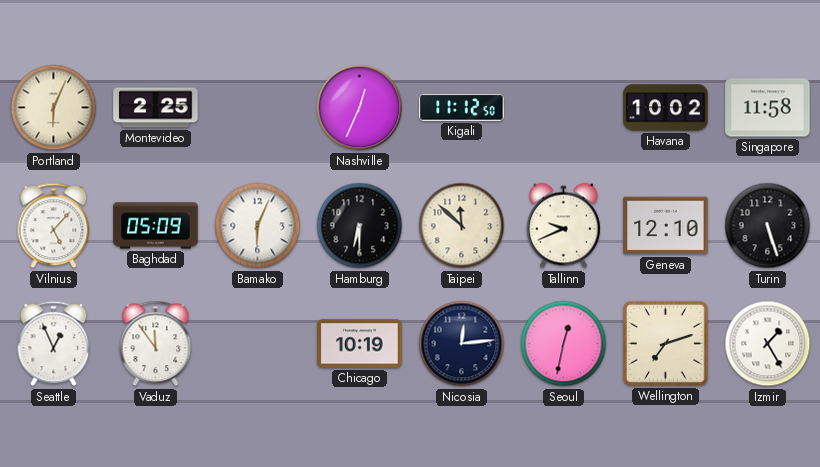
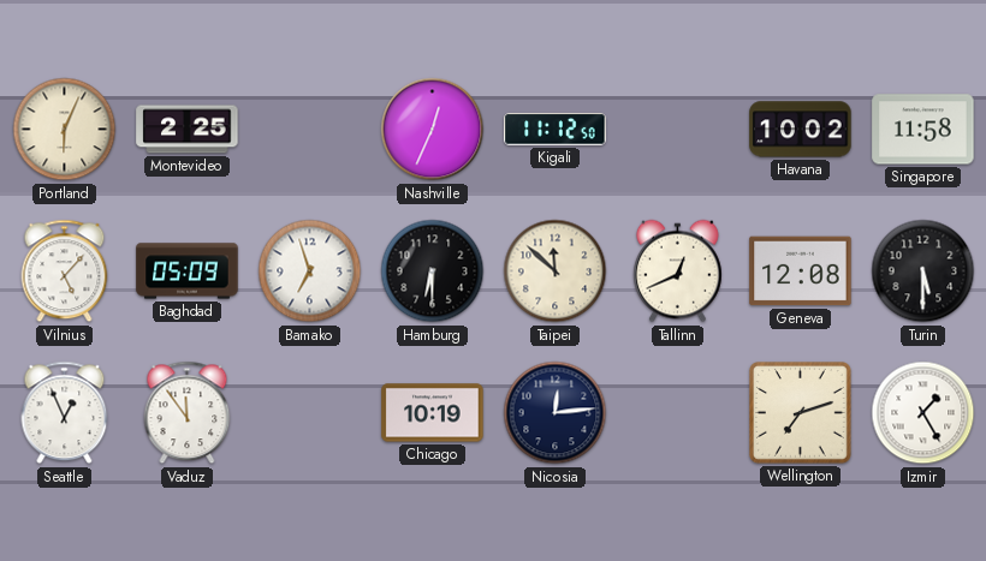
Bamako: 6:04 -> 6:57
Tallinn: 9:41 -> 12:41
Geneva: 12:10 -> 12:08
Turin: 5:27 -> 5:30
Seoul: 12:32 -> none
